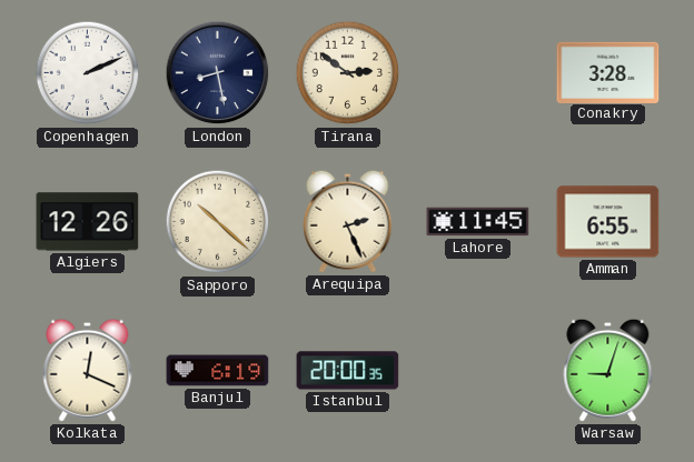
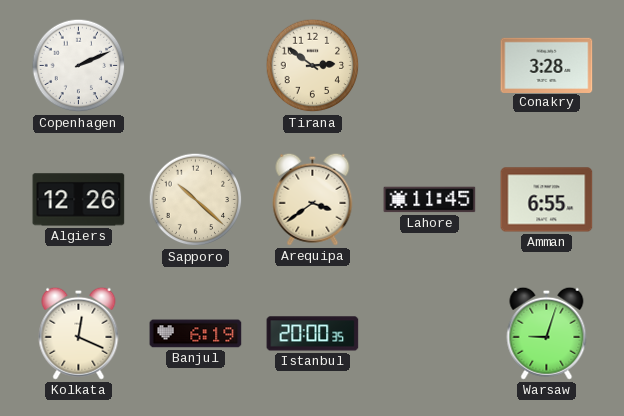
London: 8:28 -> none
Arequipa: 2:26 -> 3:39
